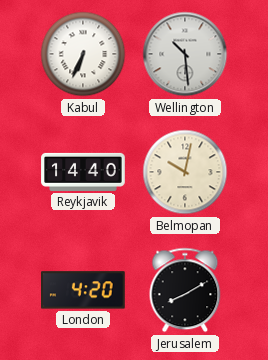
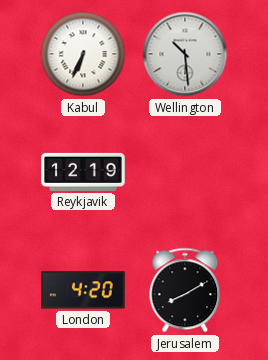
Reykjavik: 14:40 -> 12:19
Belmopan: 10:02 -> none
